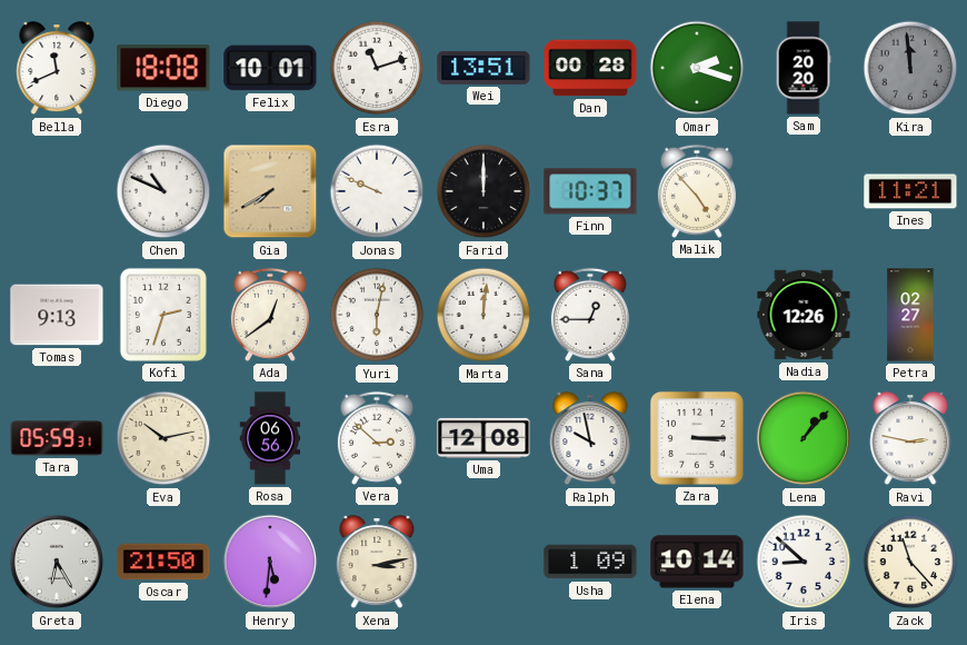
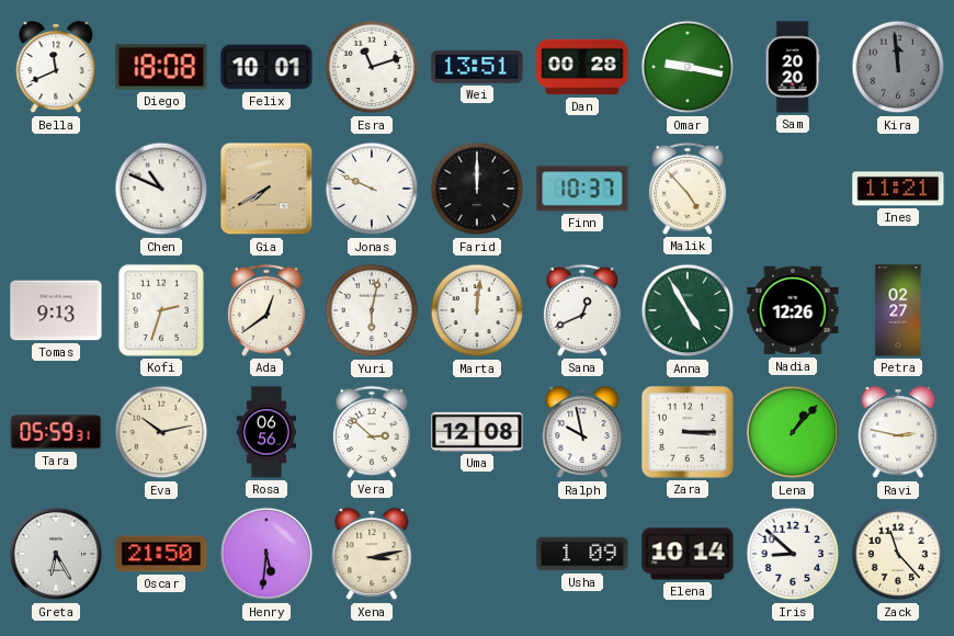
Omar: 2:18 -> 9:17
Sana: 12:45 -> 12:41
Anna: none -> 4:55
